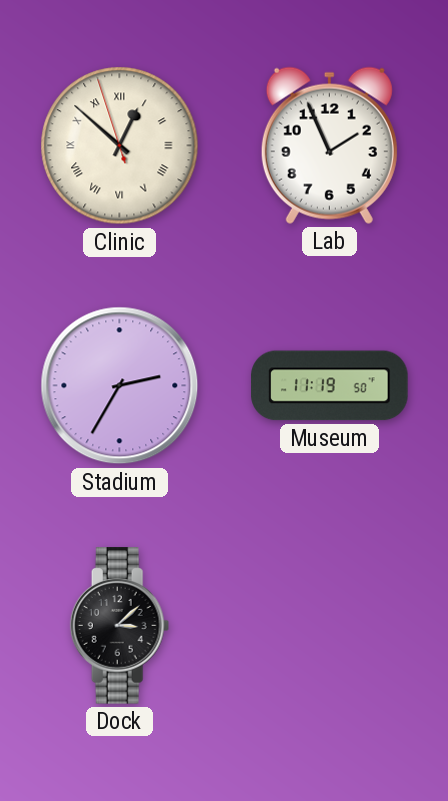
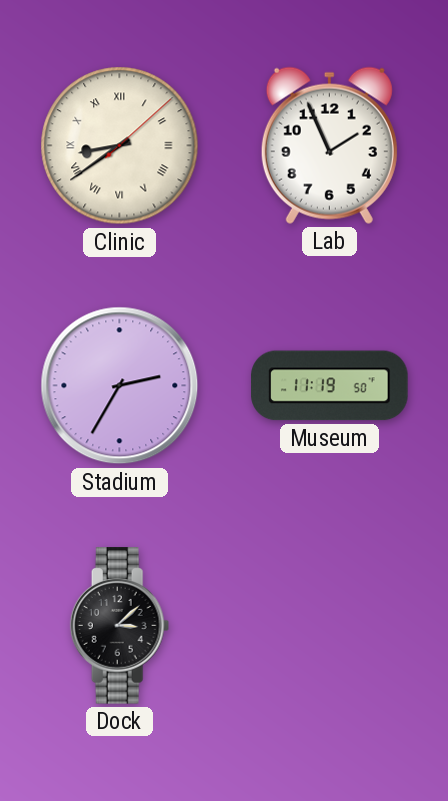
Clinic: 12:51 -> 8:39
